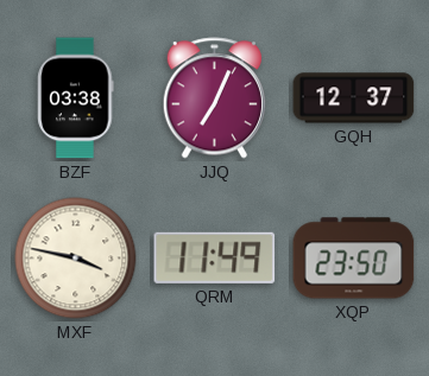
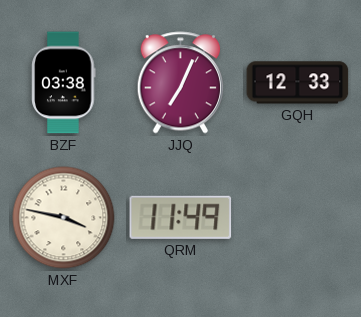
GQH: 12:37 -> 12:33
XQP: 23:50 -> none
